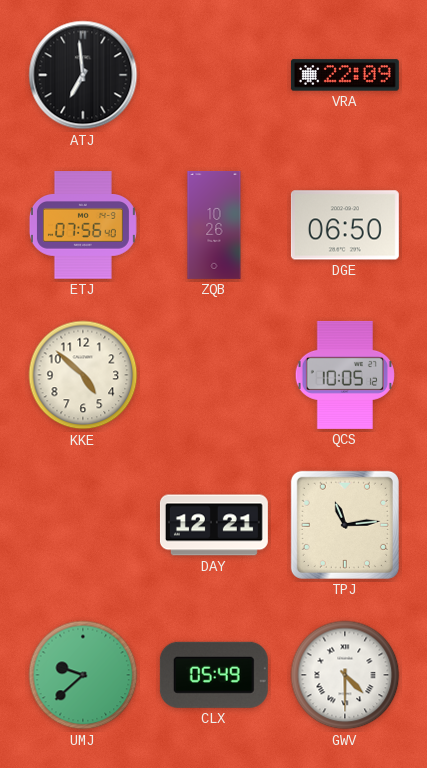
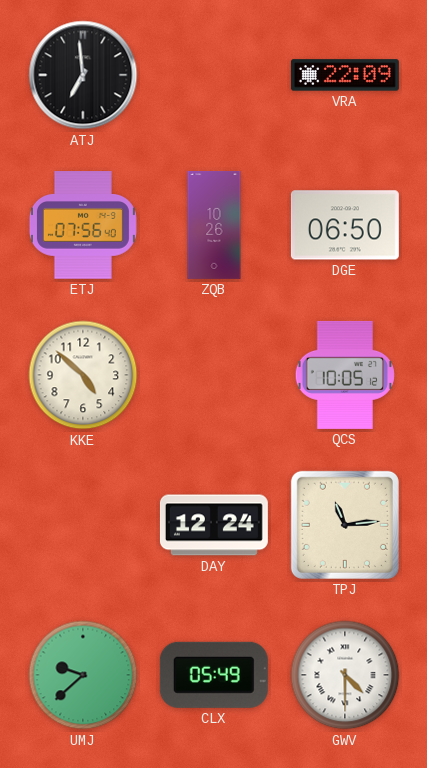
DAY: 12:21 -> 12:24
